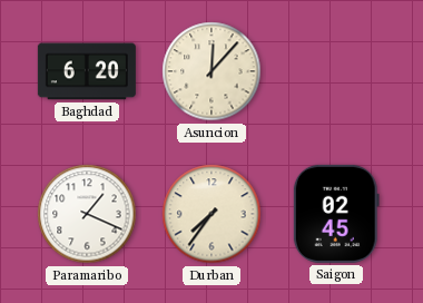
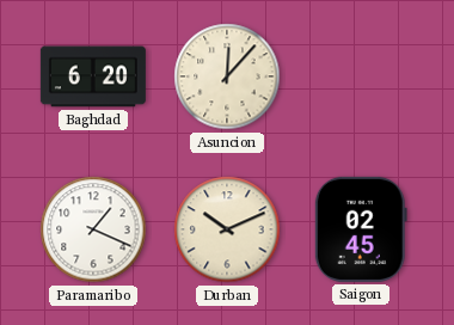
Durban: 7:36 -> 10:11
